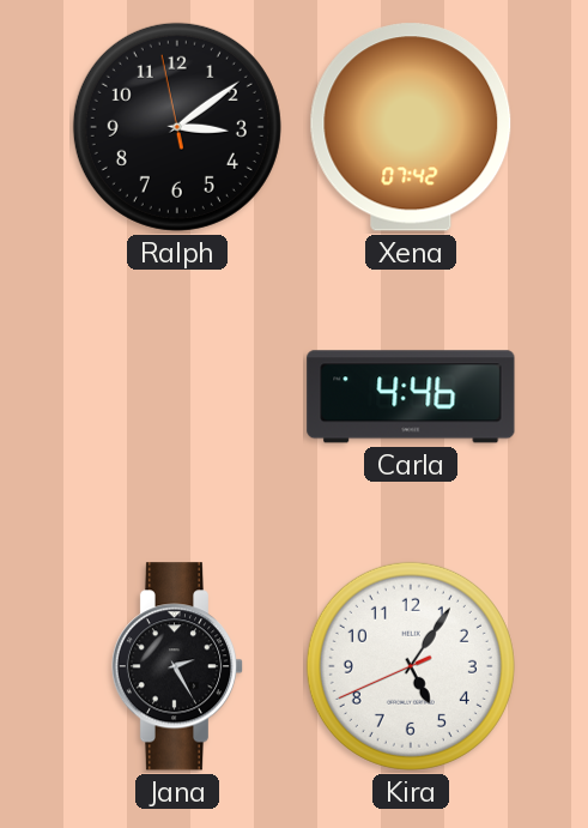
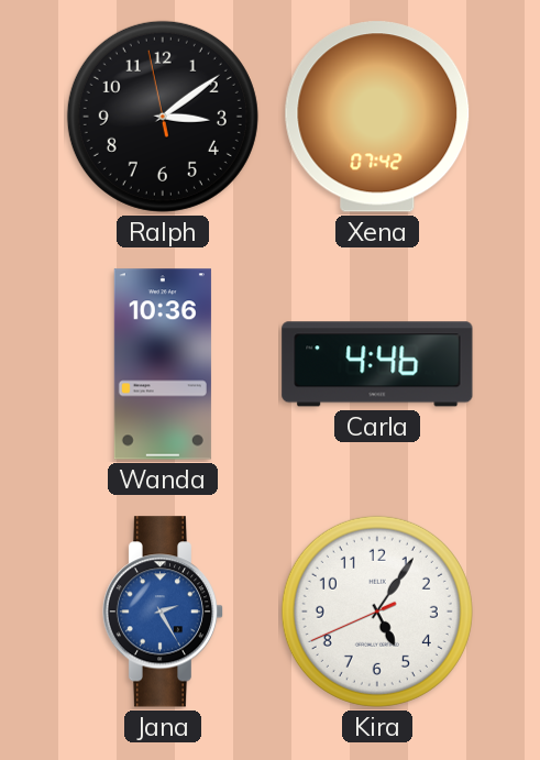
Wanda: none -> 10:36
Jana dial: black -> blue
